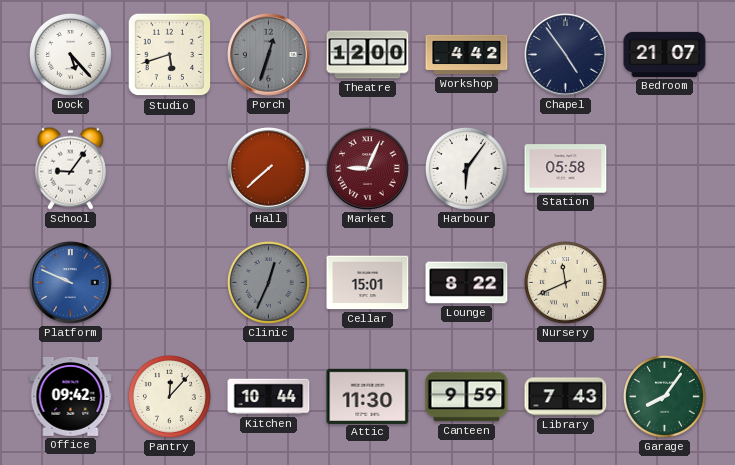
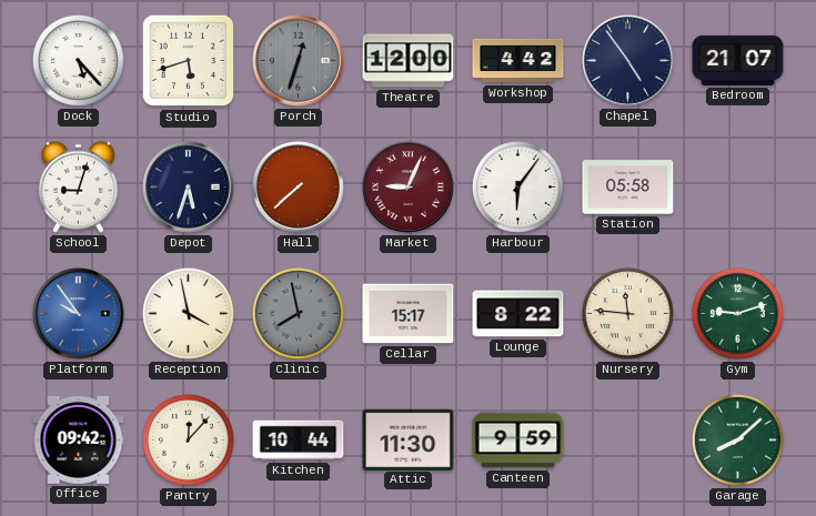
School: 9:06 -> 9:03
Depot: none -> 5:33
Platform: 9:49 -> 9:54
Reception: none -> 3:58
Clinic: 12:34 -> 7:58
Cellar: 15:01 -> 15:17
Nursery: 11:41 -> 11:46
Gym: none -> 9:12
Library: 7:43 -> none
Garage: 8:06 -> 8:08
